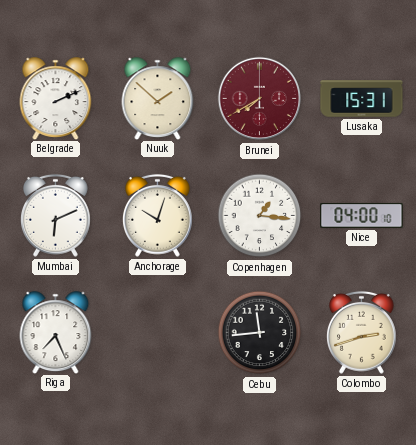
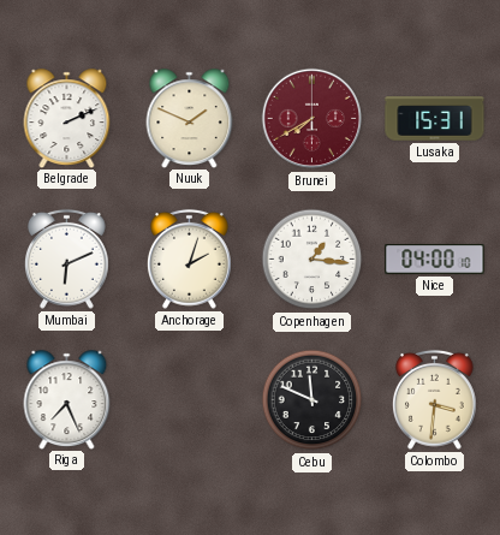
Nuuk: 1:52 -> 1:49
Anchorage: 10:03 -> 2:03
Cebu: 11:44 -> 11:49
Colombo: 2:42 -> 3:31
